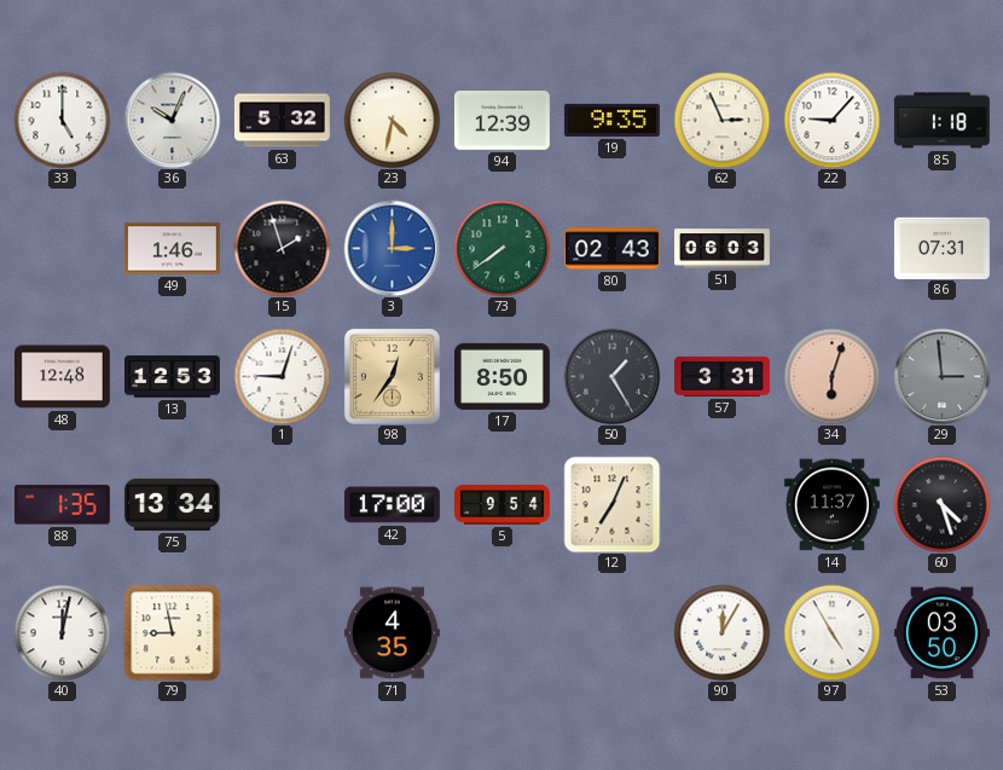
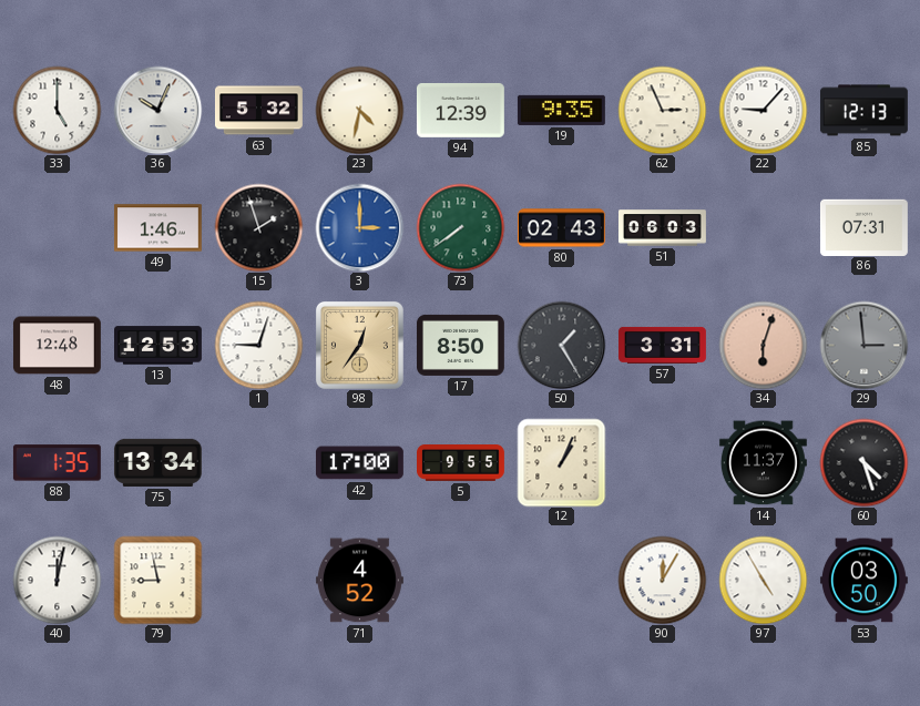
85: 1:18 -> 12:13
5: 9:54 -> 9:55
12: 7:04 -> 1:04
71: 4:35 -> 4:52
